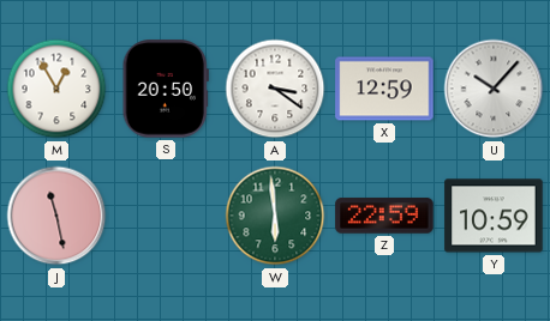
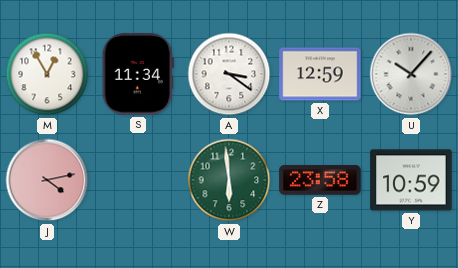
S: 20:50 -> 11:34
J: 11:28 -> 4:13
Z: 22:59 -> 23:58
